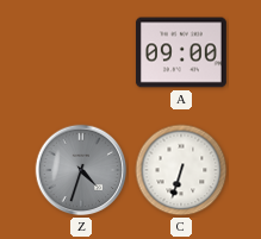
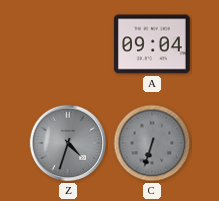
A: 09:00 -> 09:04
C dial: white -> grey
